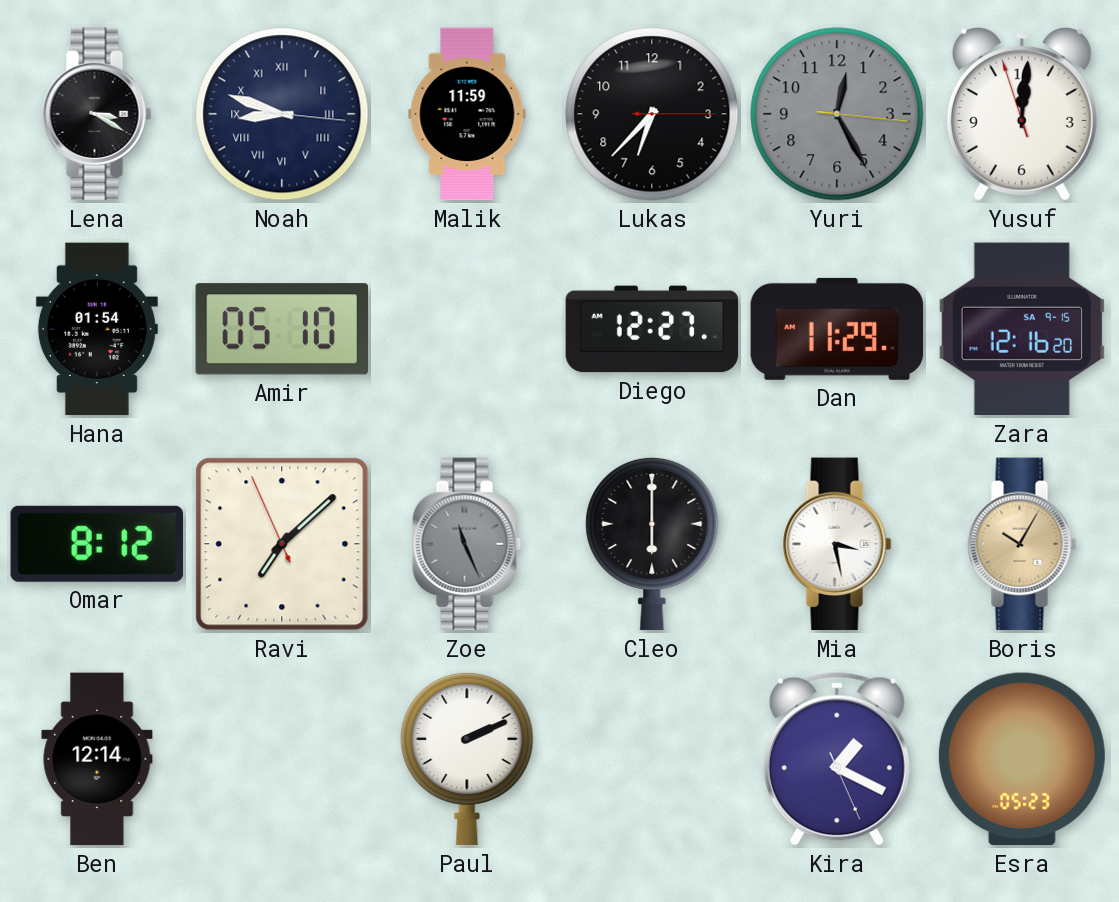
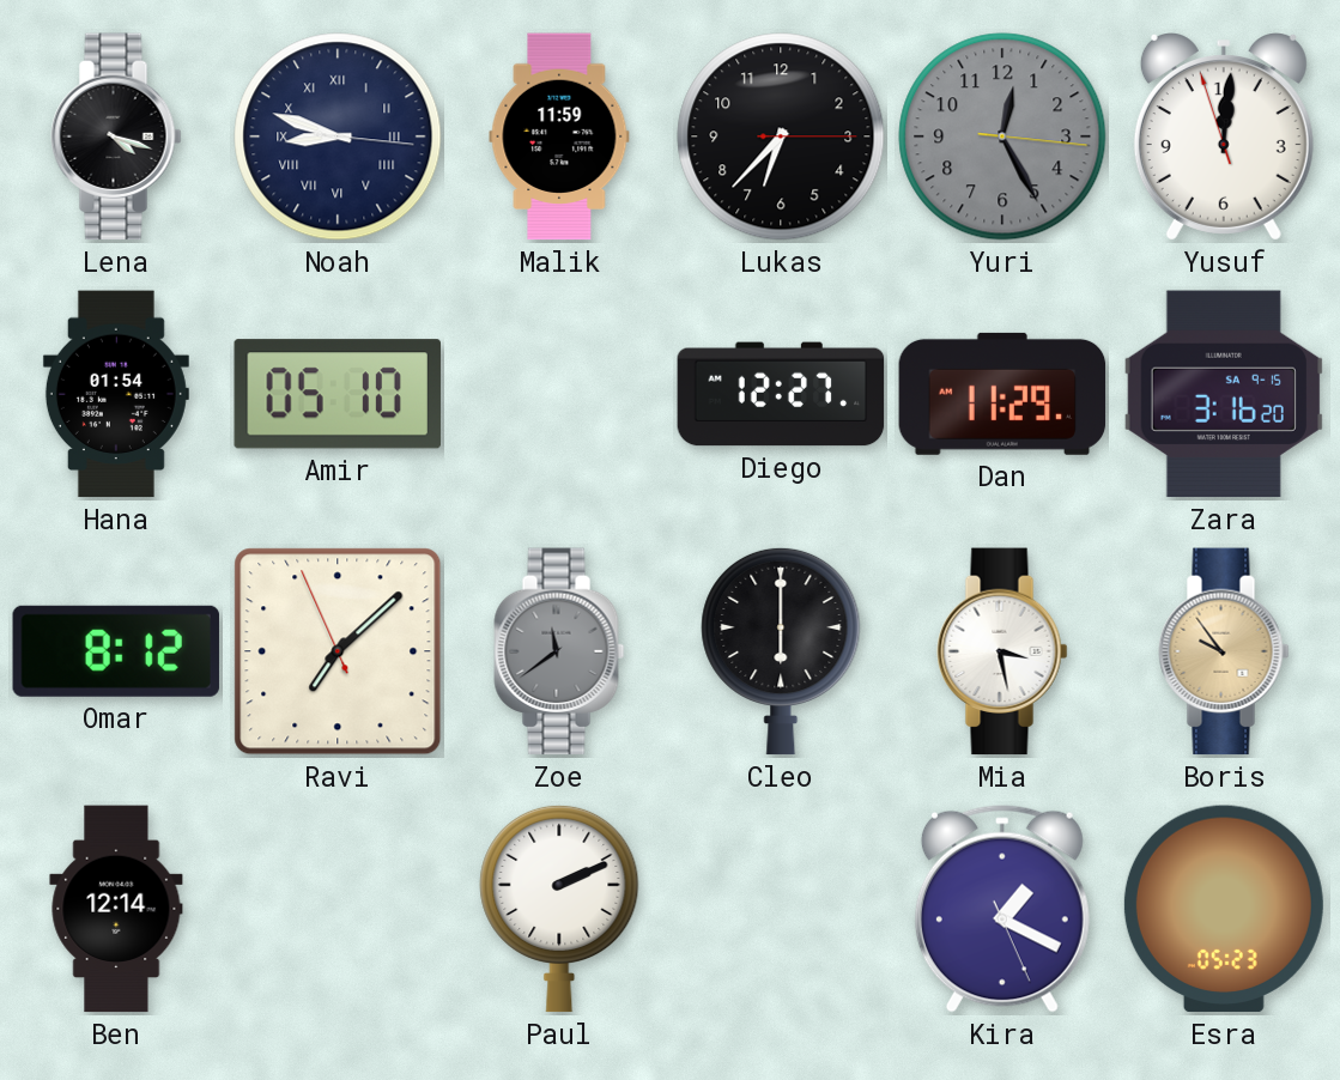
Lena: 3:20 -> 4:18
Zara: 12:16 -> 3:16
Zoe: 11:26 -> 11:39
Boris: 10:05 -> 9:54
